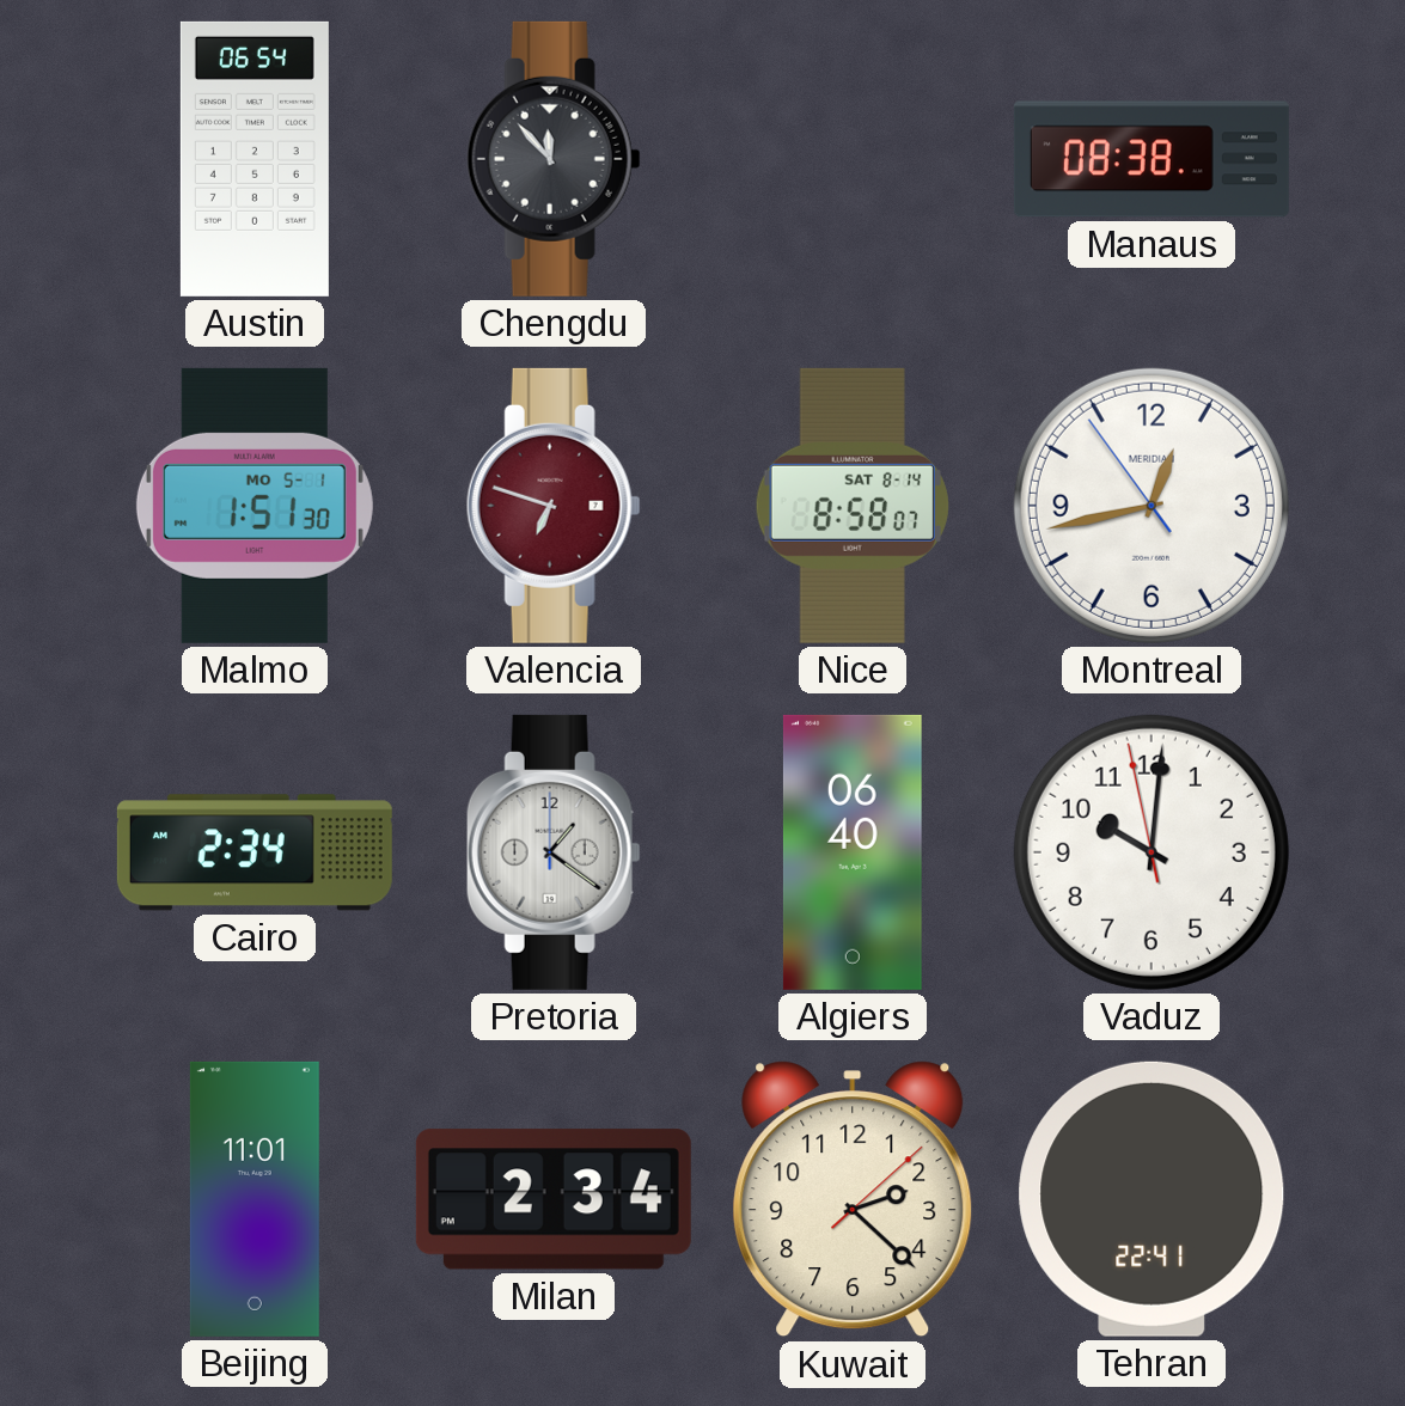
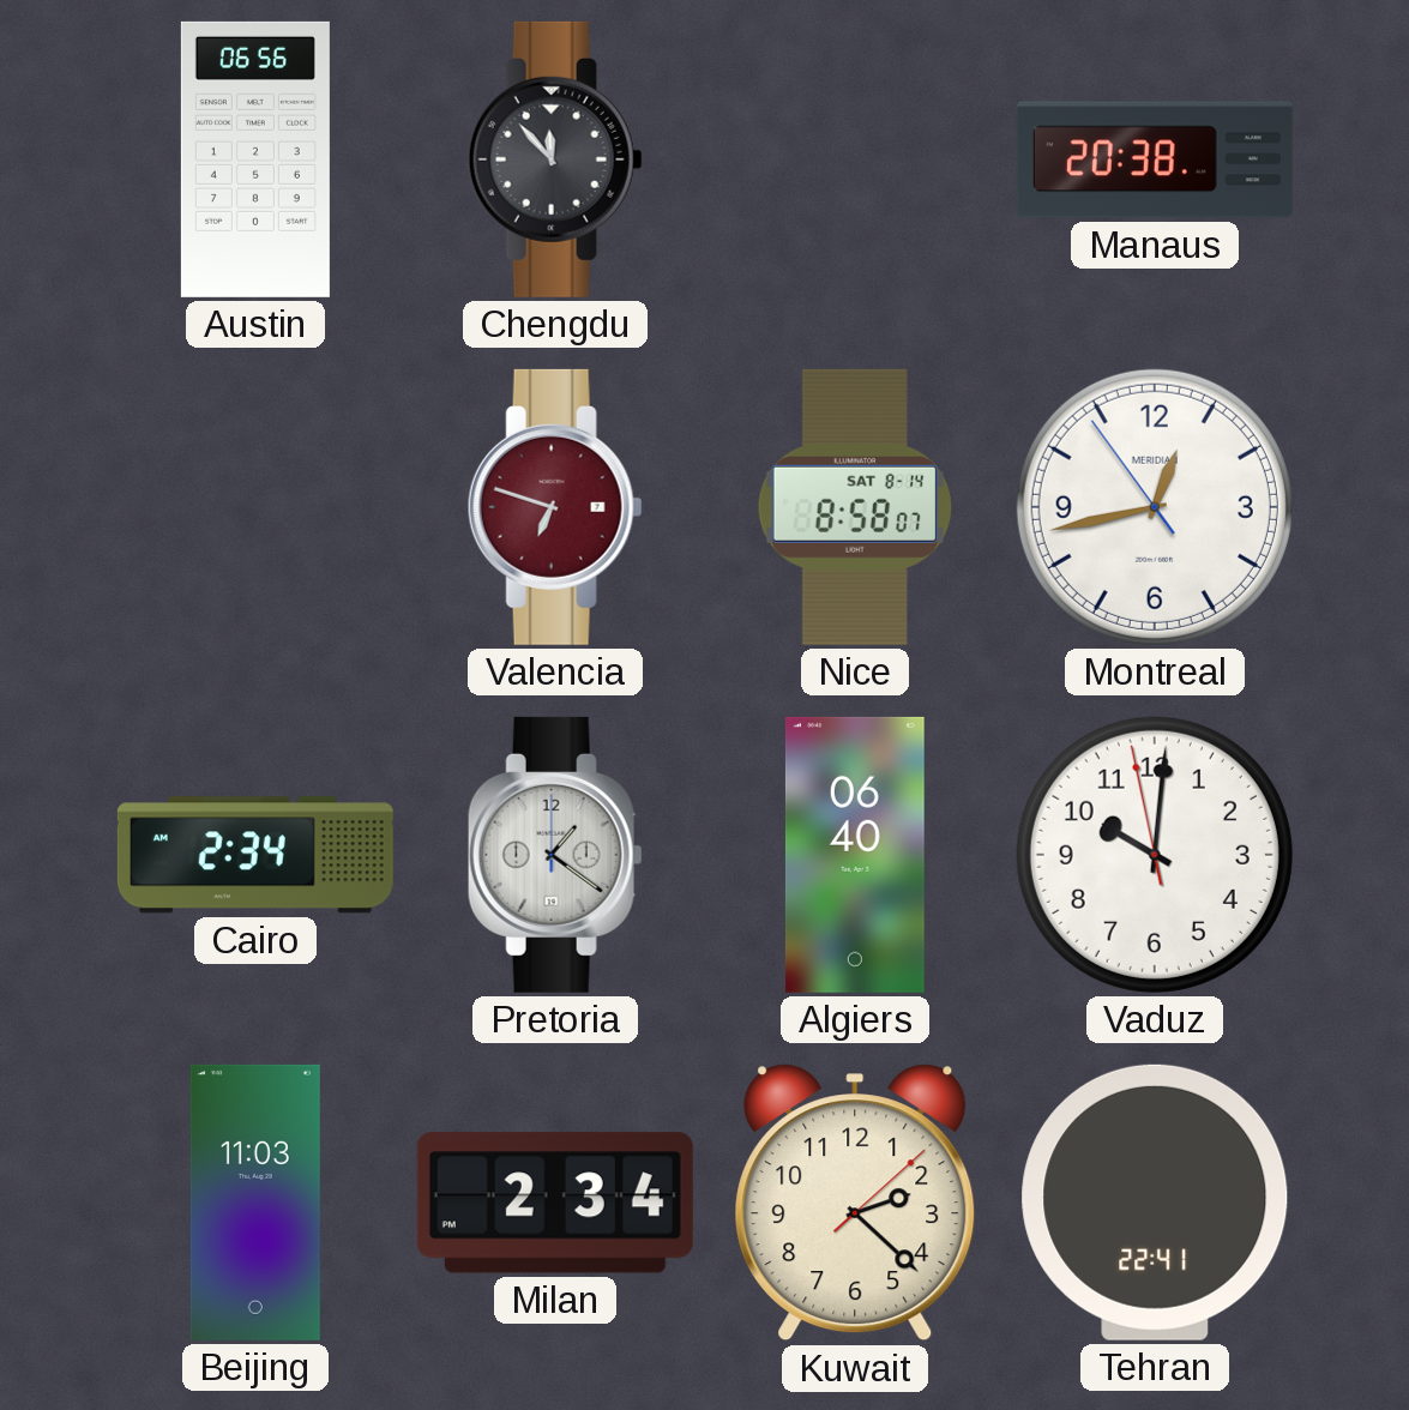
Austin: 06:54 -> 06:56
Manaus: 08:38 -> 20:38
Malmo: 1:51 -> none
Beijing: 11:01 -> 11:03
